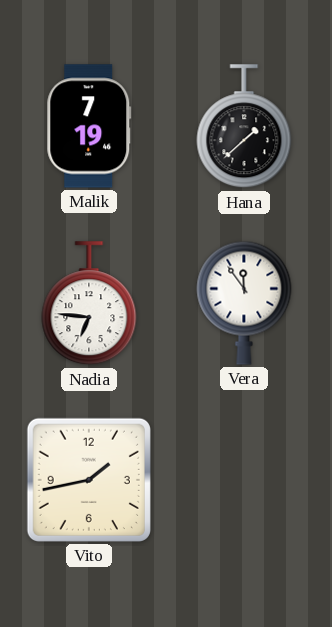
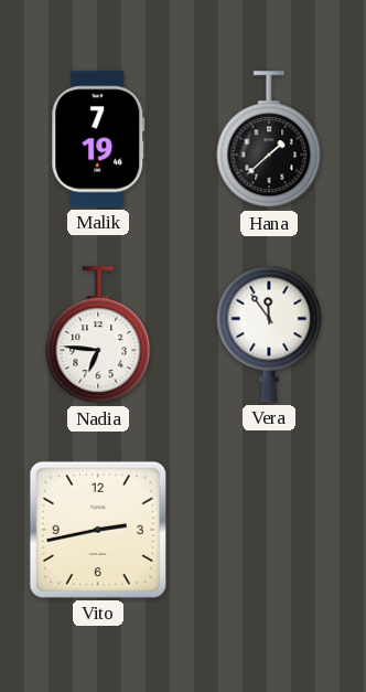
Vito: 1:43 -> 2:43
